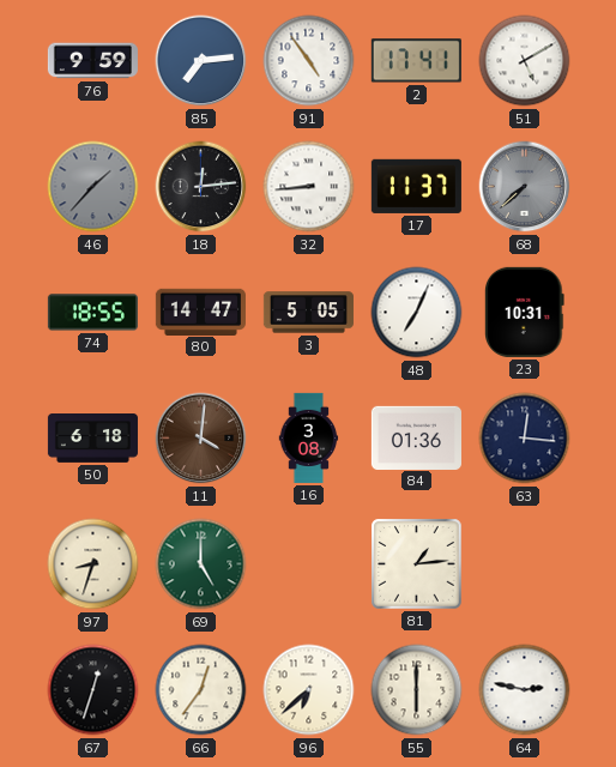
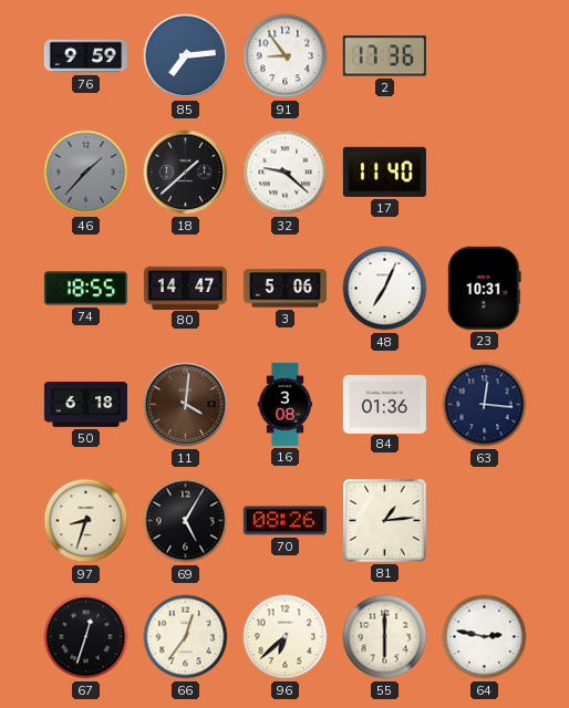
91: 4:54 -> 8:54
2: 17:41 -> 17:36
51: 5:10 -> none
18: 12:14 -> 1:38
32: 8:44 -> 9:22
17: 11:37 -> 11:40
68: 7:38 -> none
3: 5:05 -> 5:06
69: 5:00 -> 5:05
69 dial: green -> black
70: none -> 08:26
